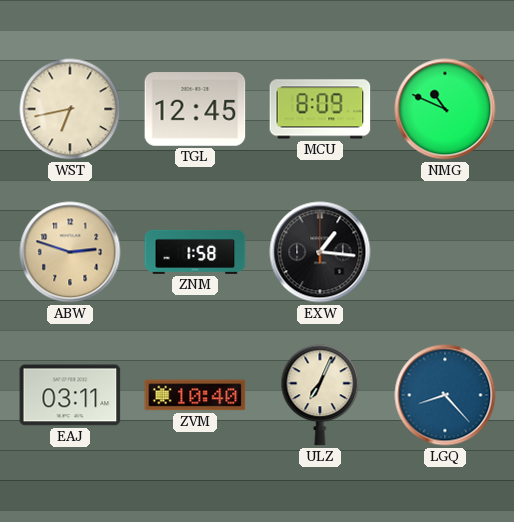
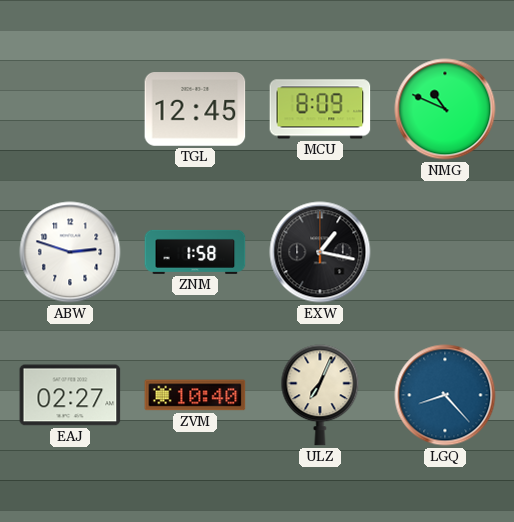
WST: 6:43 -> none
ABW dial: champagne -> white
EXW: 1:16 -> 1:17
EAJ: 03:11 -> 02:27
